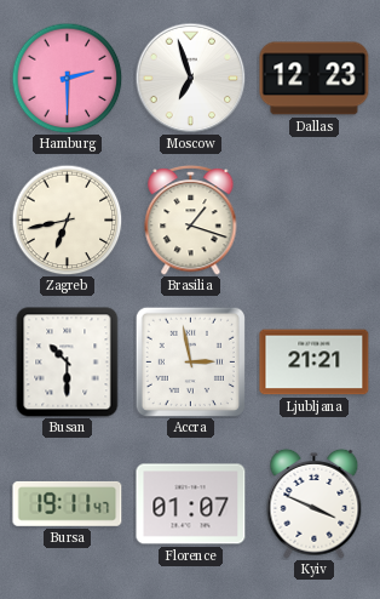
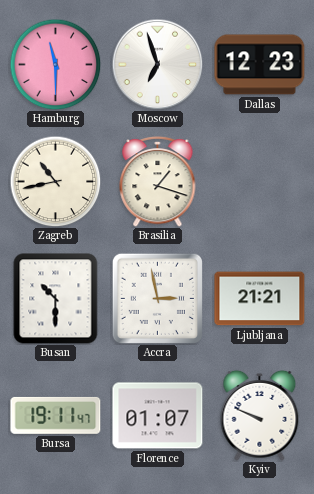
Hamburg: 2:30 -> 11:30
Zagreb: 6:43 -> 10:43
Kyiv: 3:49 -> 9:49
